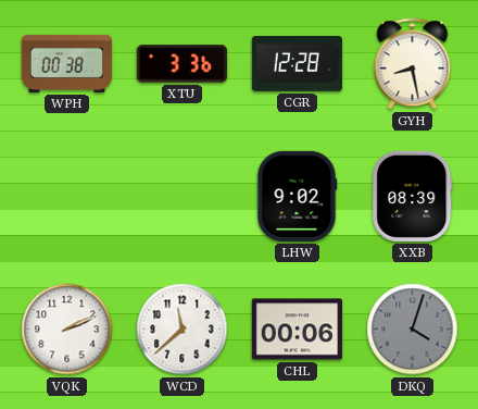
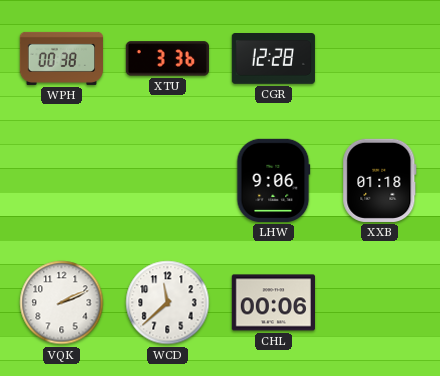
GYH: 8:28 -> none
LHW: 9:02 -> 9:06
XXB: 08:39 -> 01:18
DKQ: 4:03 -> none
